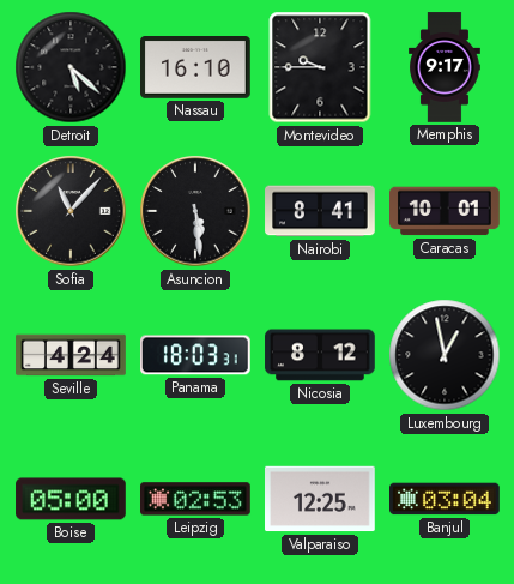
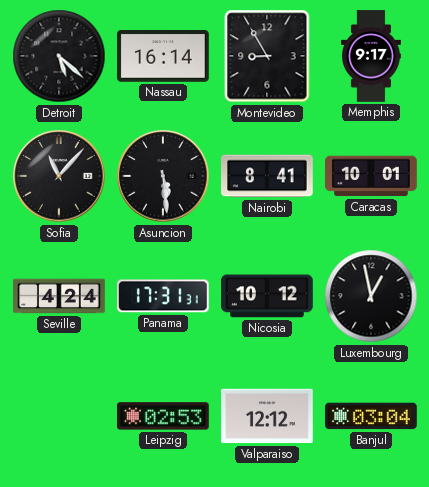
Nassau: 16:10 -> 16:14
Montevideo: 9:45 -> 8:55
Panama: 18:03 -> 17:31
Nicosia: 8:12 -> 10:12
Boise: 05:00 -> none
Valparaiso: 12:25 -> 12:12
